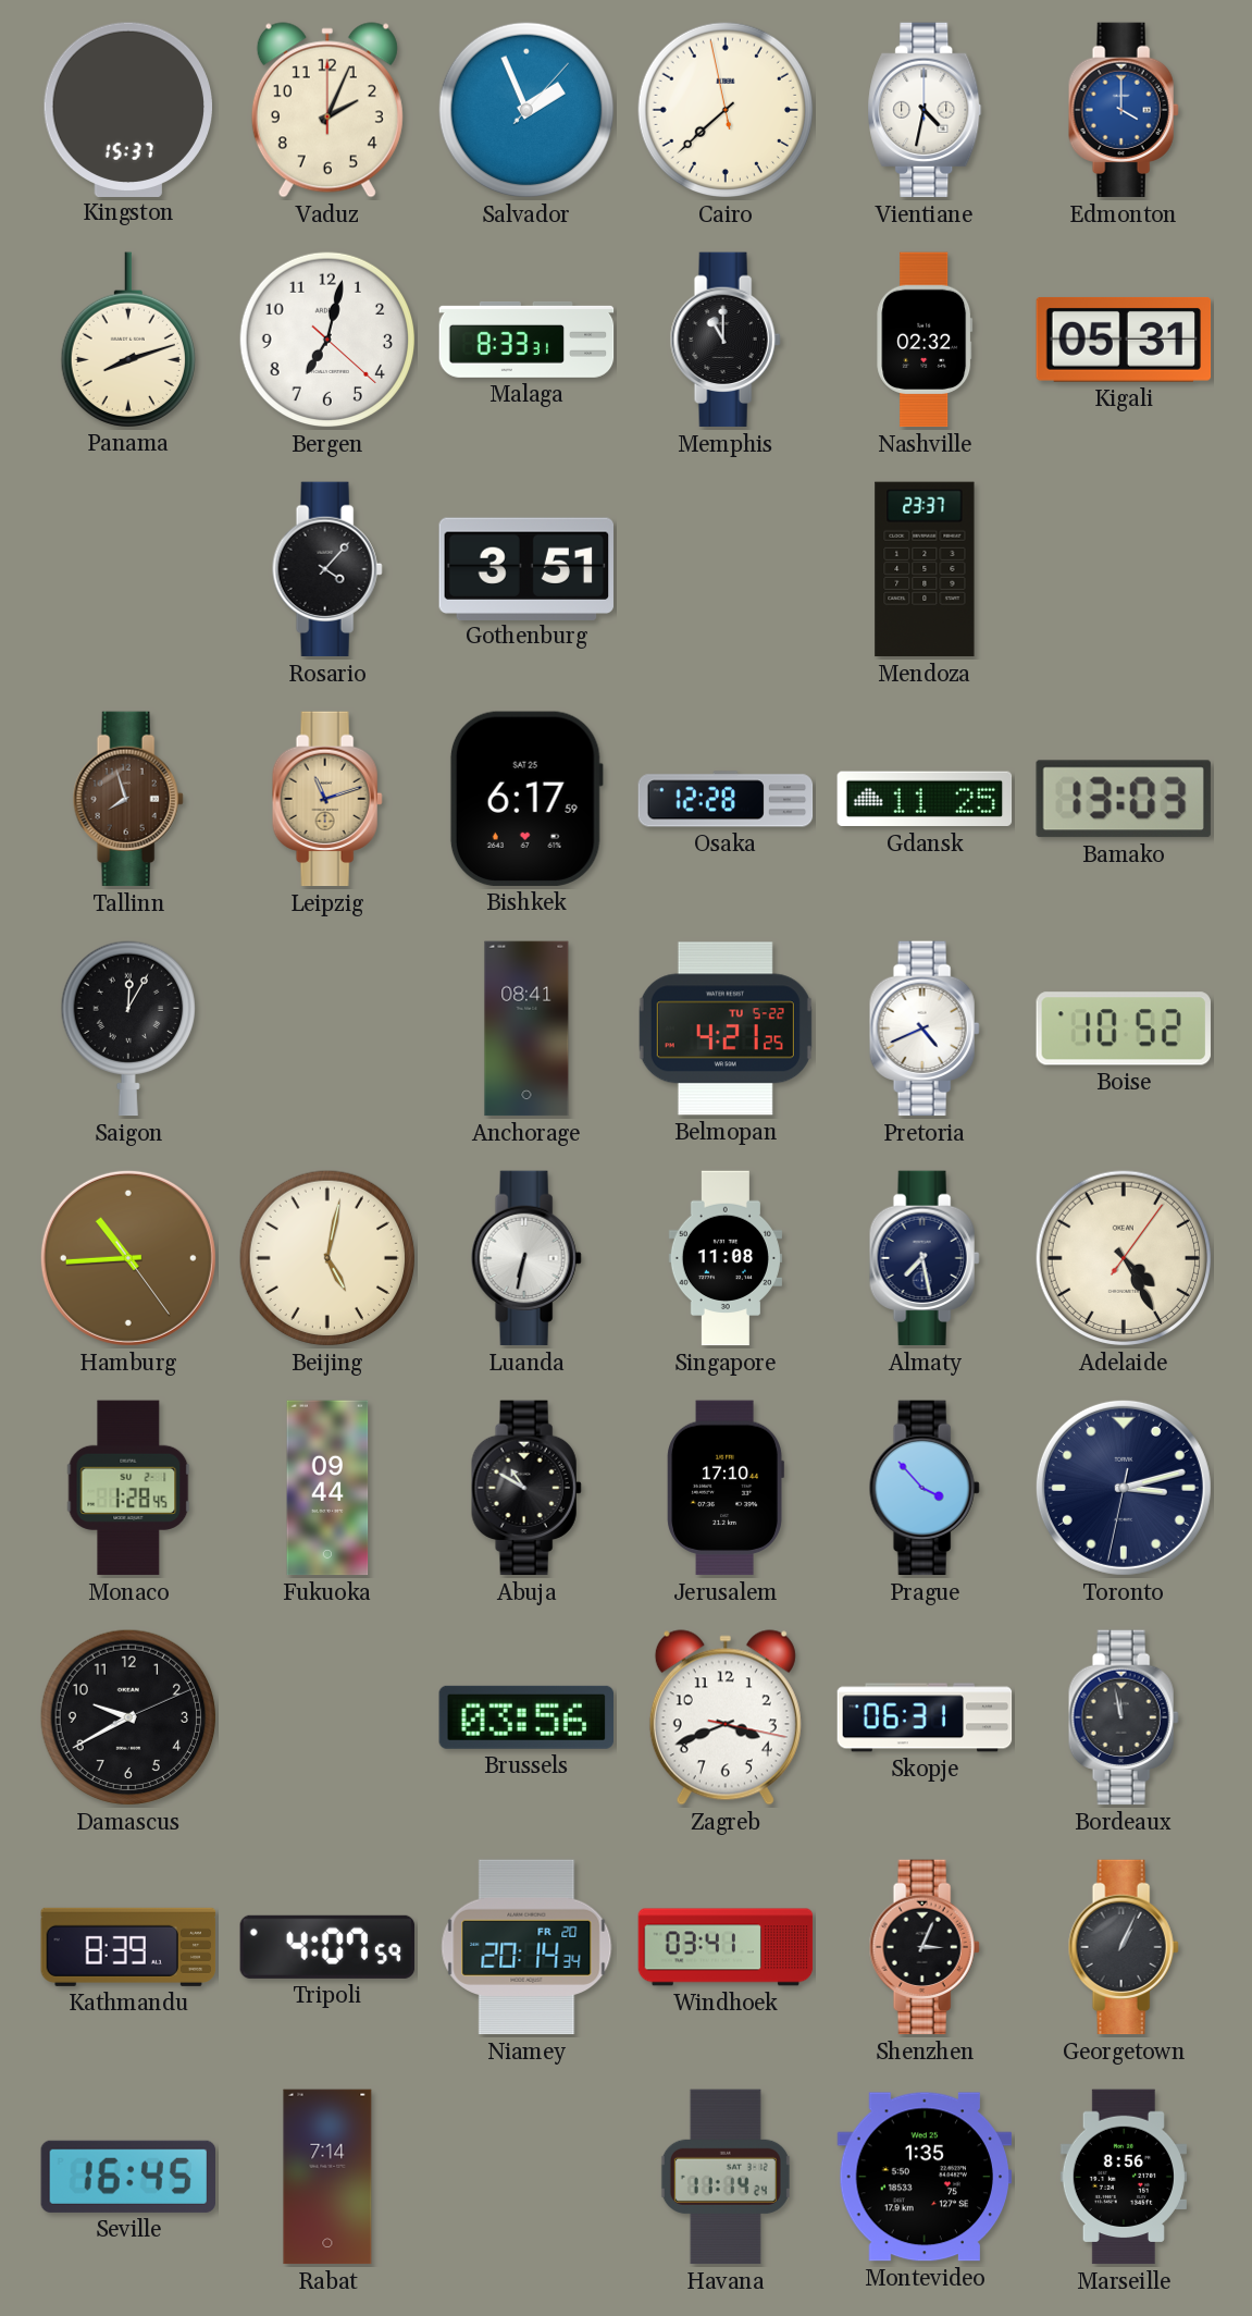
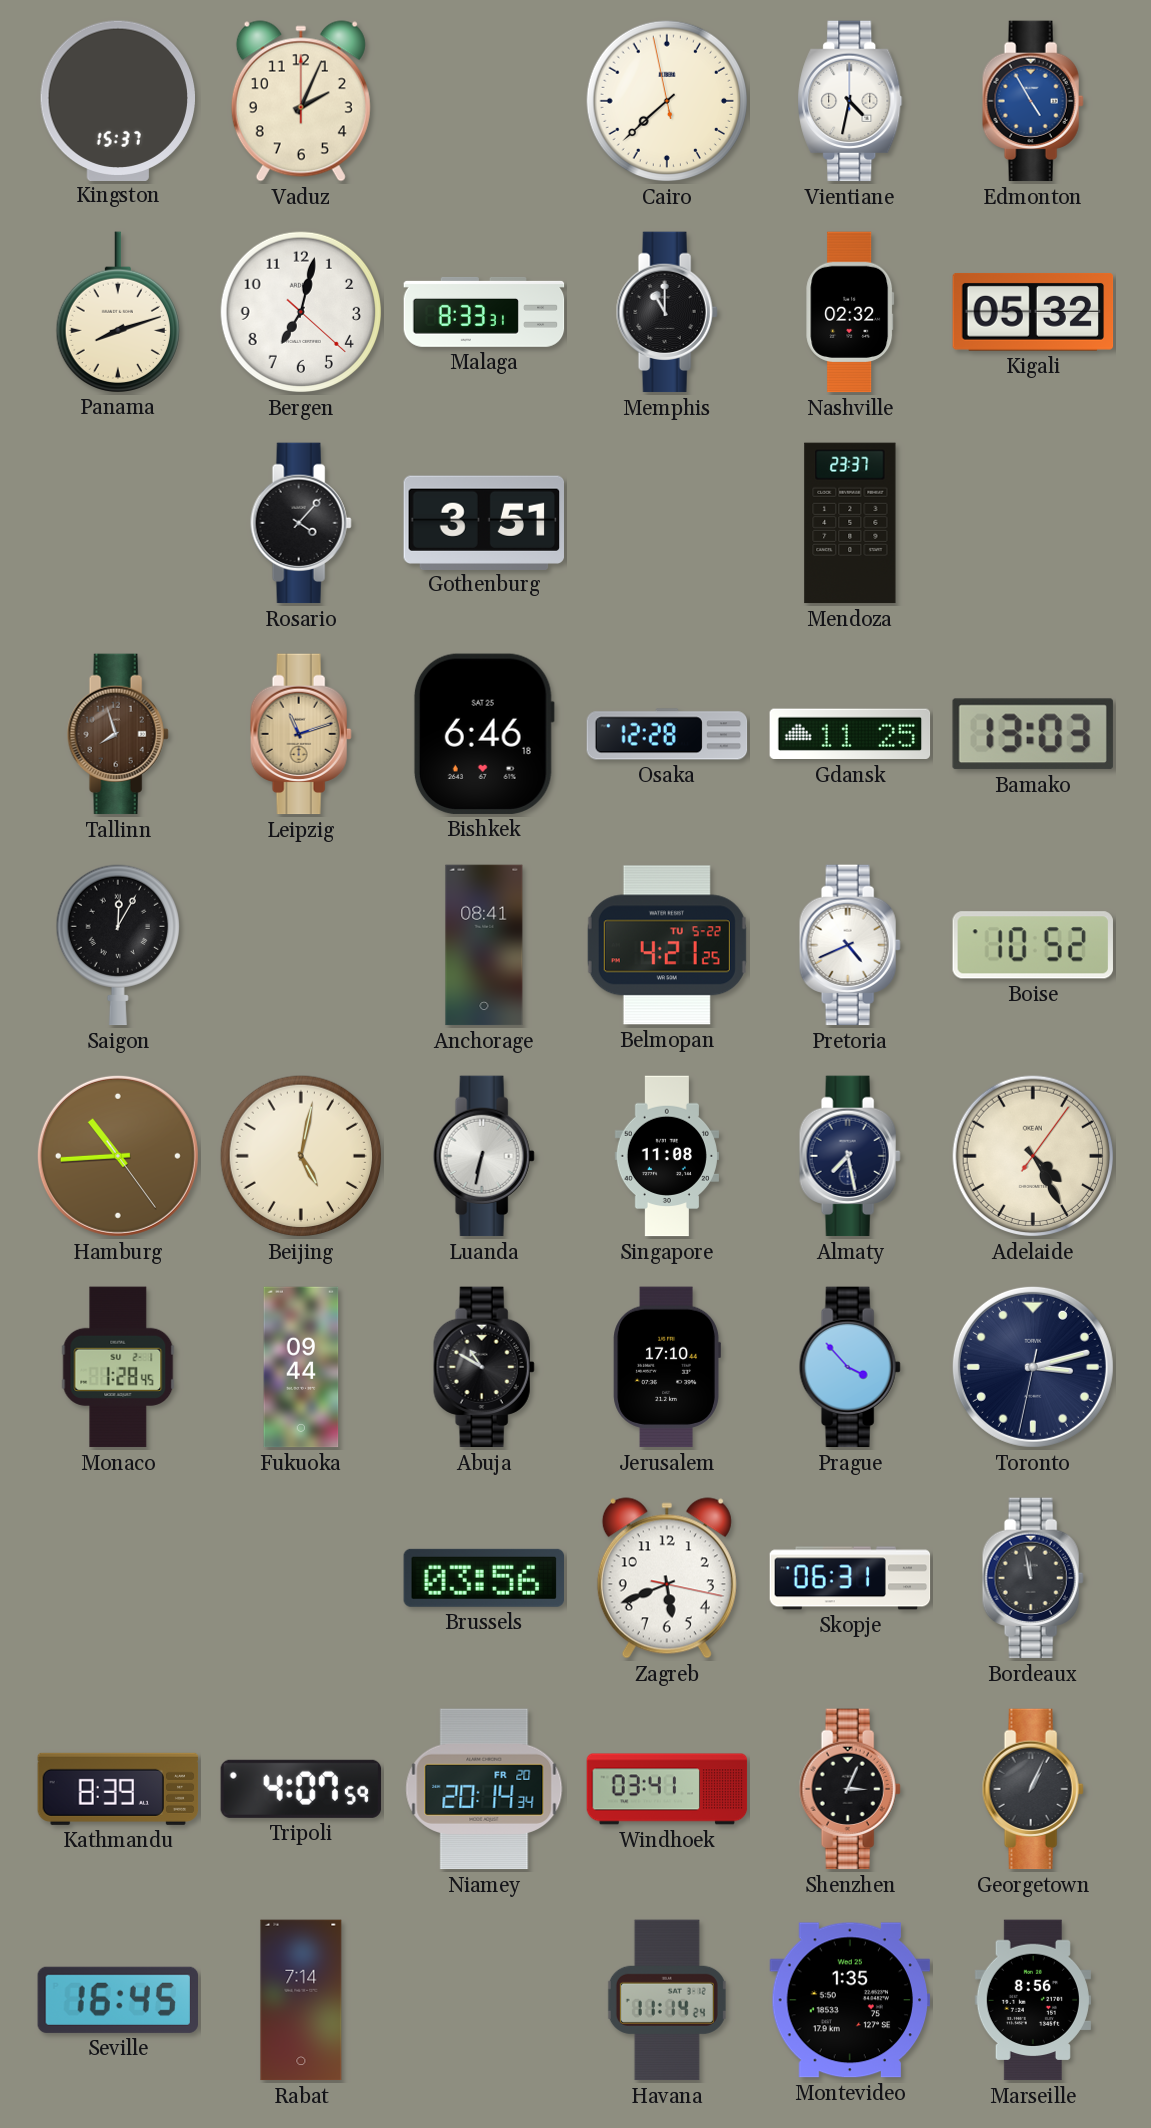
Salvador: 1:56 -> none
Edmonton: 4:00 -> 4:55
Kigali: 05:31 -> 05:32
Bishkek: 6:17 -> 6:46
Damascus: 9:40 -> none
Zagreb: 3:41 -> 5:41
